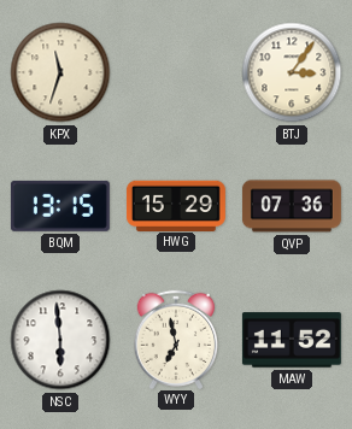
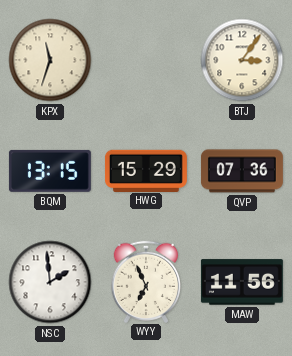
NSC: 5:59 -> 1:59
WYY: 6:58 -> 6:56
MAW: 11:52 -> 11:56
